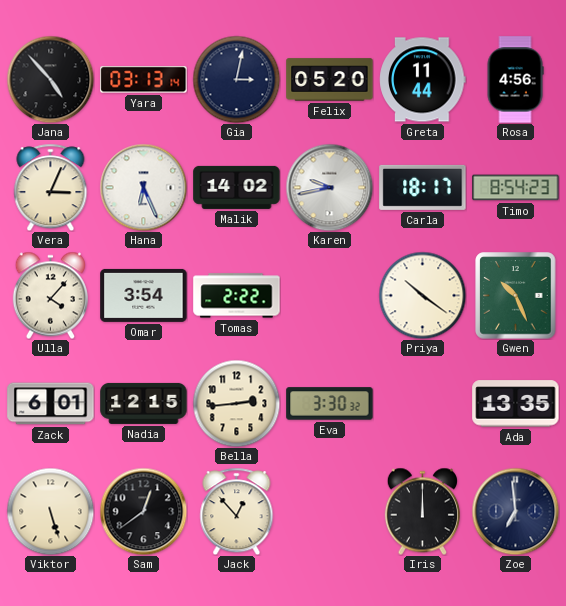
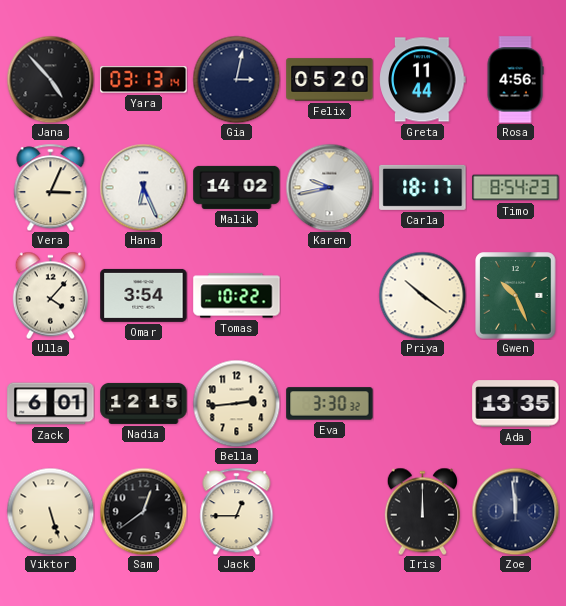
Tomas: 2:22 -> 10:22
Jack: 12:53 -> 12:45
Zoe: 6:59 -> 11:59
